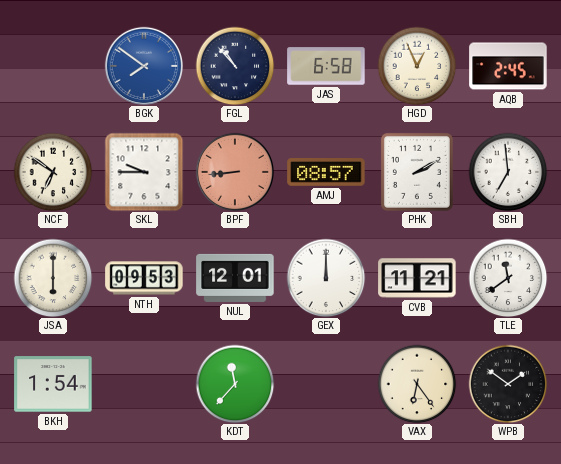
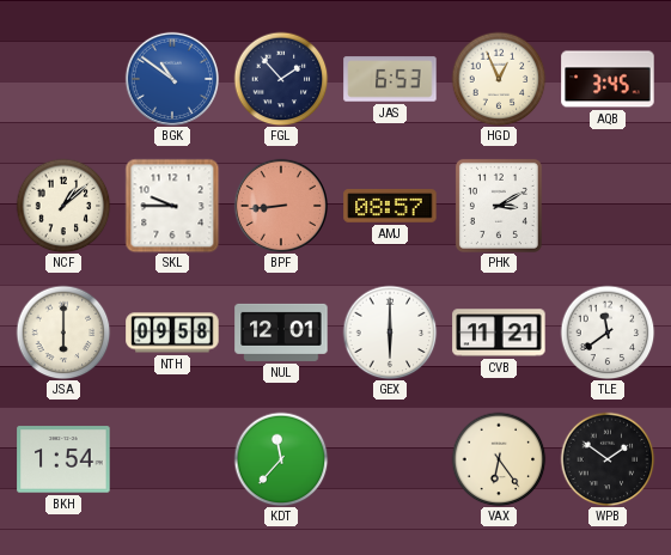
BGK: 7:51 -> 10:51
FGL: 10:53 -> 1:53
JAS: 6:58 -> 6:53
AQB: 2:45 -> 3:45
NCF: 6:51 -> 1:08
PHK: 2:10 -> 3:10
SBH: 6:59 -> none
NTH: 09:53 -> 09:58
GEX: 12:00 -> 6:00
